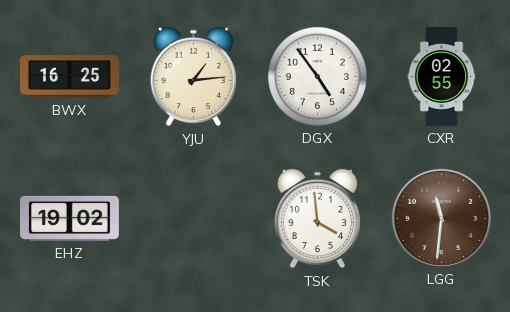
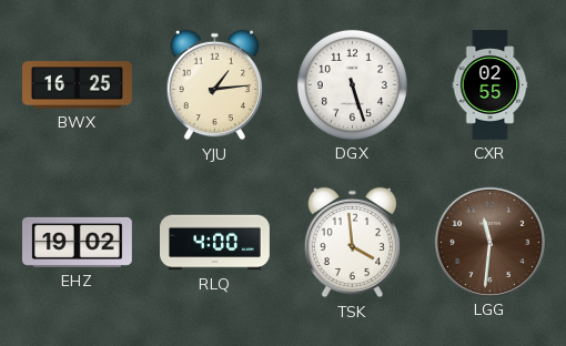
DGX: 4:54 -> 5:27
RLQ: none -> 4:00
